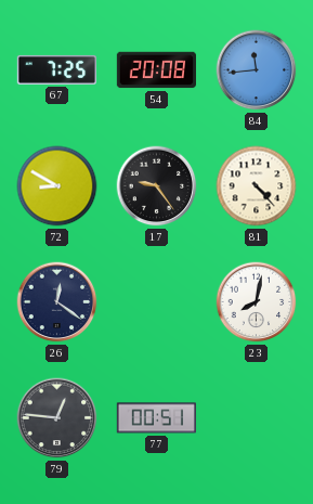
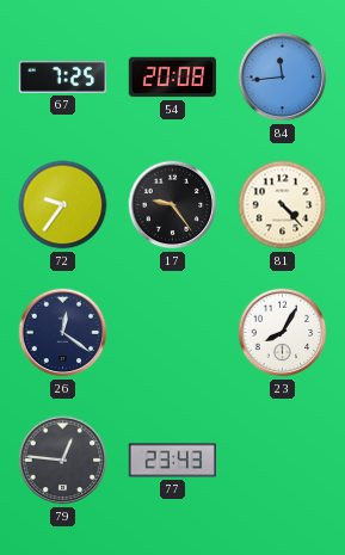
72: 8:50 -> 9:36
23: 8:02 -> 8:05
77: 00:51 -> 23:43
